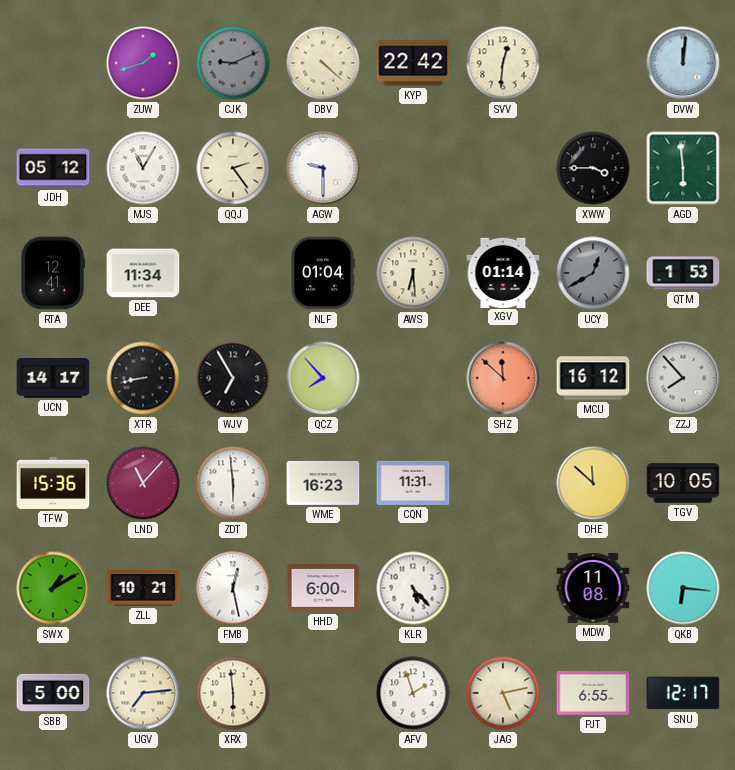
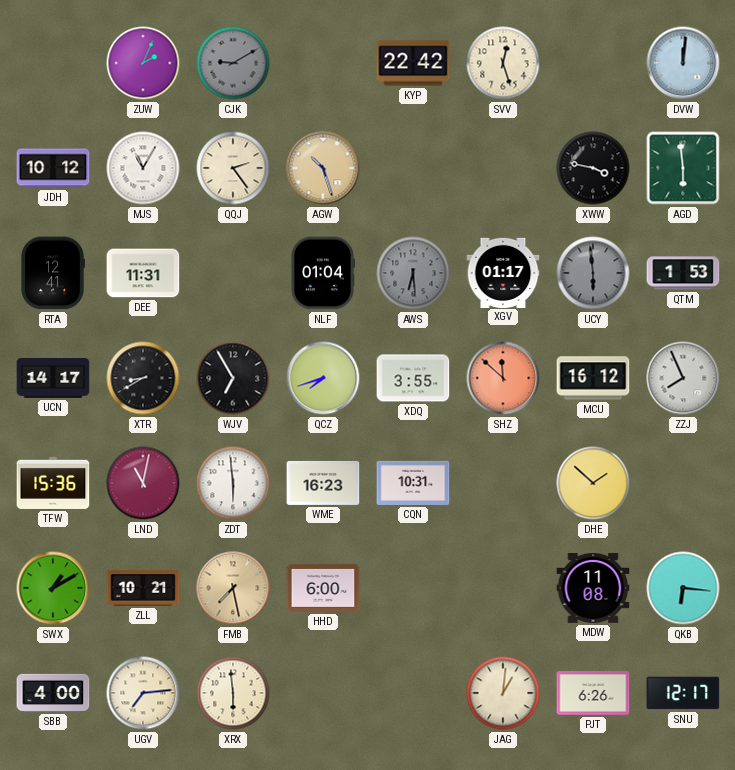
ZUW: 1:42 -> 2:04
CJK: 9:11 -> 9:10
DBV: 4:22 -> none
SVV: 12:31 -> 12:27
JDH: 05:12 -> 10:12
AGW: 9:30 -> 10:27
AGW dial: white -> champagne
XWW: 3:45 -> 3:47
DEE: 11:34 -> 11:31
AWS dial: cream -> grey
XGV: 01:14 -> 01:17
UCY: 12:40 -> 5:59
XTR: 8:43 -> 8:40
QCZ: 7:53 -> 7:42
XDQ: none -> 3:55
ZZJ: 7:53 -> 7:56
LND: 11:07 -> 11:02
CQN: 11:31 -> 10:31
DHE: 11:52 -> 1:52
TGV: 10:05 -> none
FMB: 12:28 -> 7:28
FMB dial: white -> champagne
KLR: 5:23 -> none
SBB: 5:00 -> 4:00
AFV: 1:57 -> none
JAG: 5:13 -> 1:01
PJT: 6:55 -> 6:26
